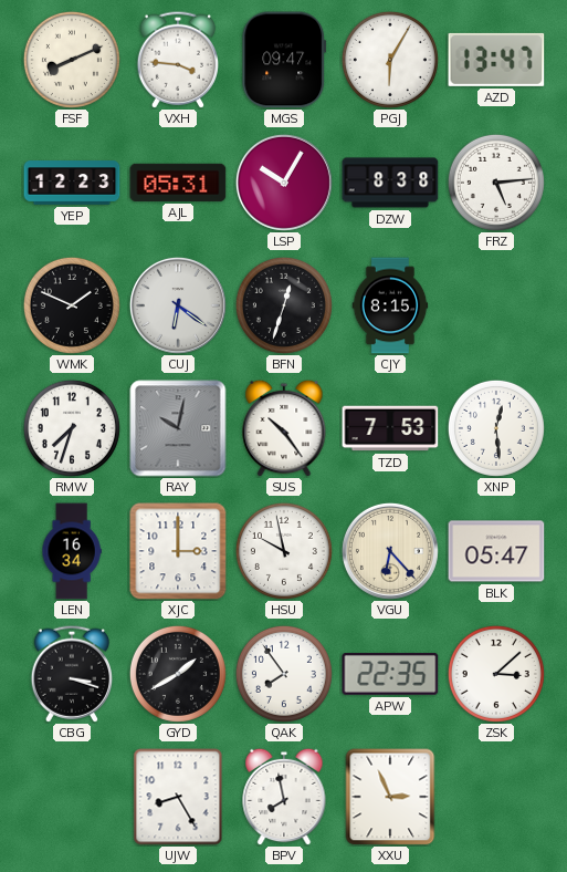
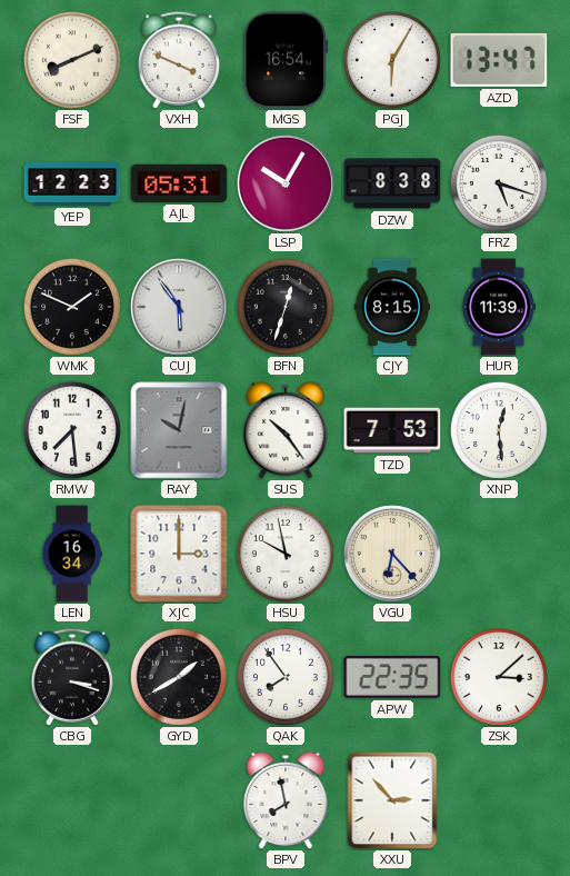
VXH: 3:46 -> 3:49
MGS: 09:47 -> 16:54
FRZ: 5:14 -> 5:18
CUJ: 6:21 -> 5:54
HUR: none -> 11:39
RMW: 7:33 -> 7:29
BLK: 05:47 -> none
UJW: 8:25 -> none
XXU: 2:56 -> 2:53
